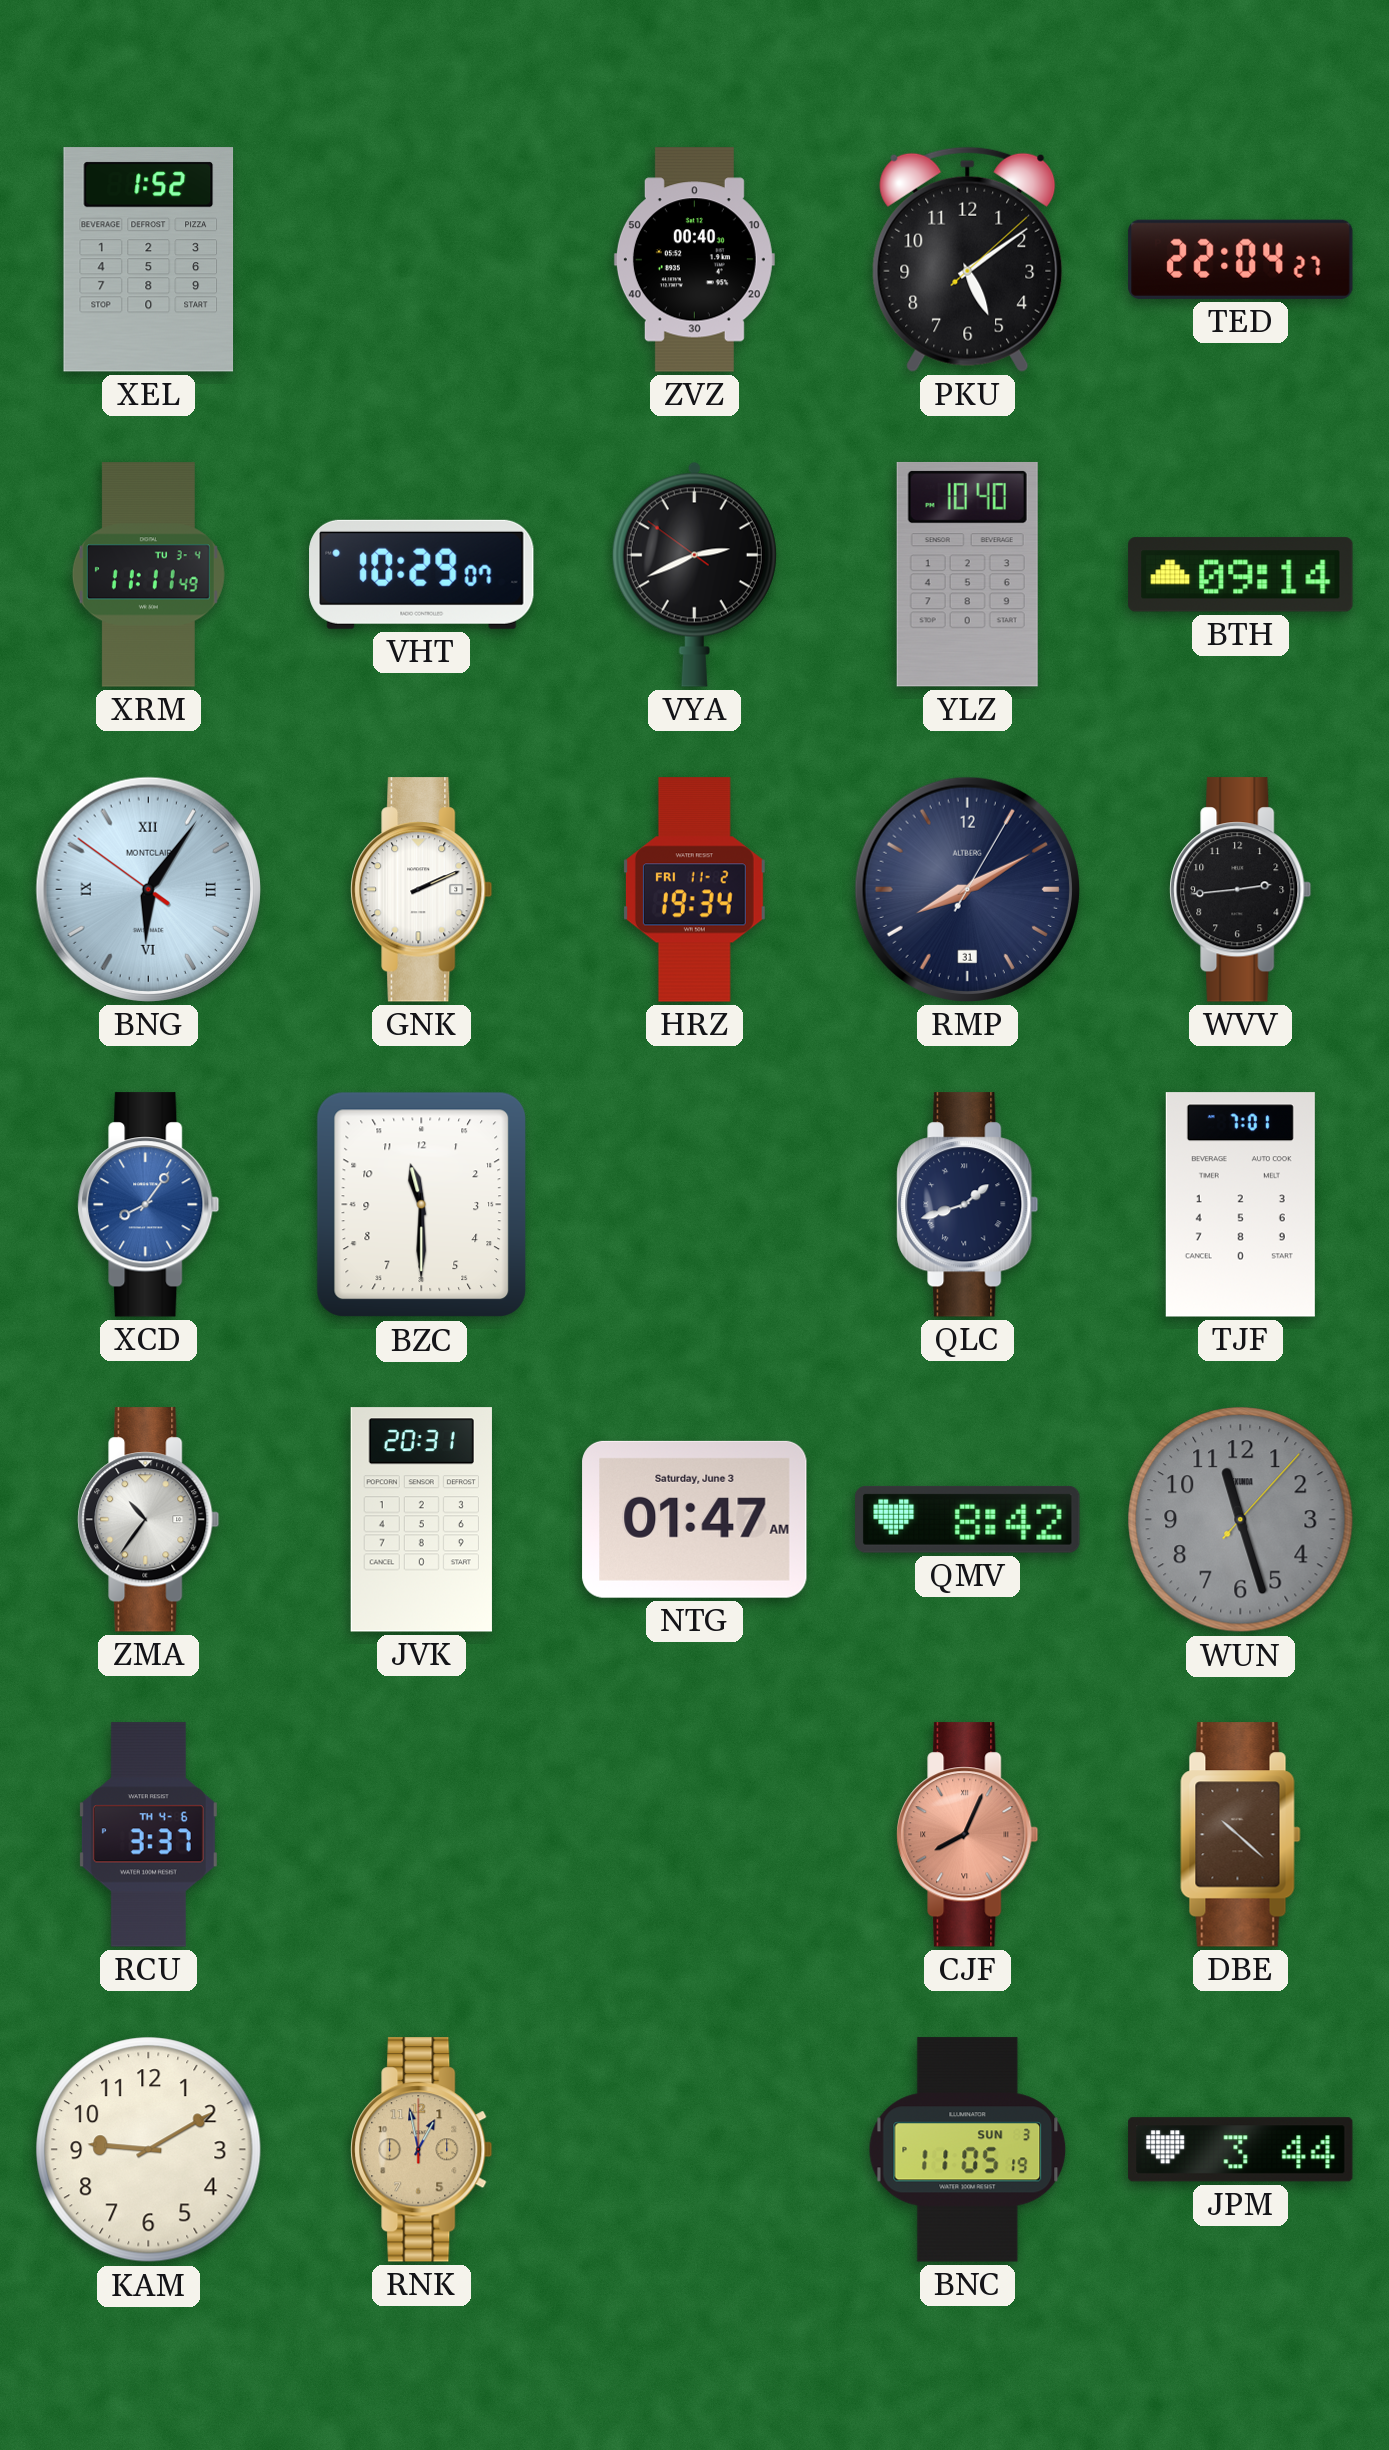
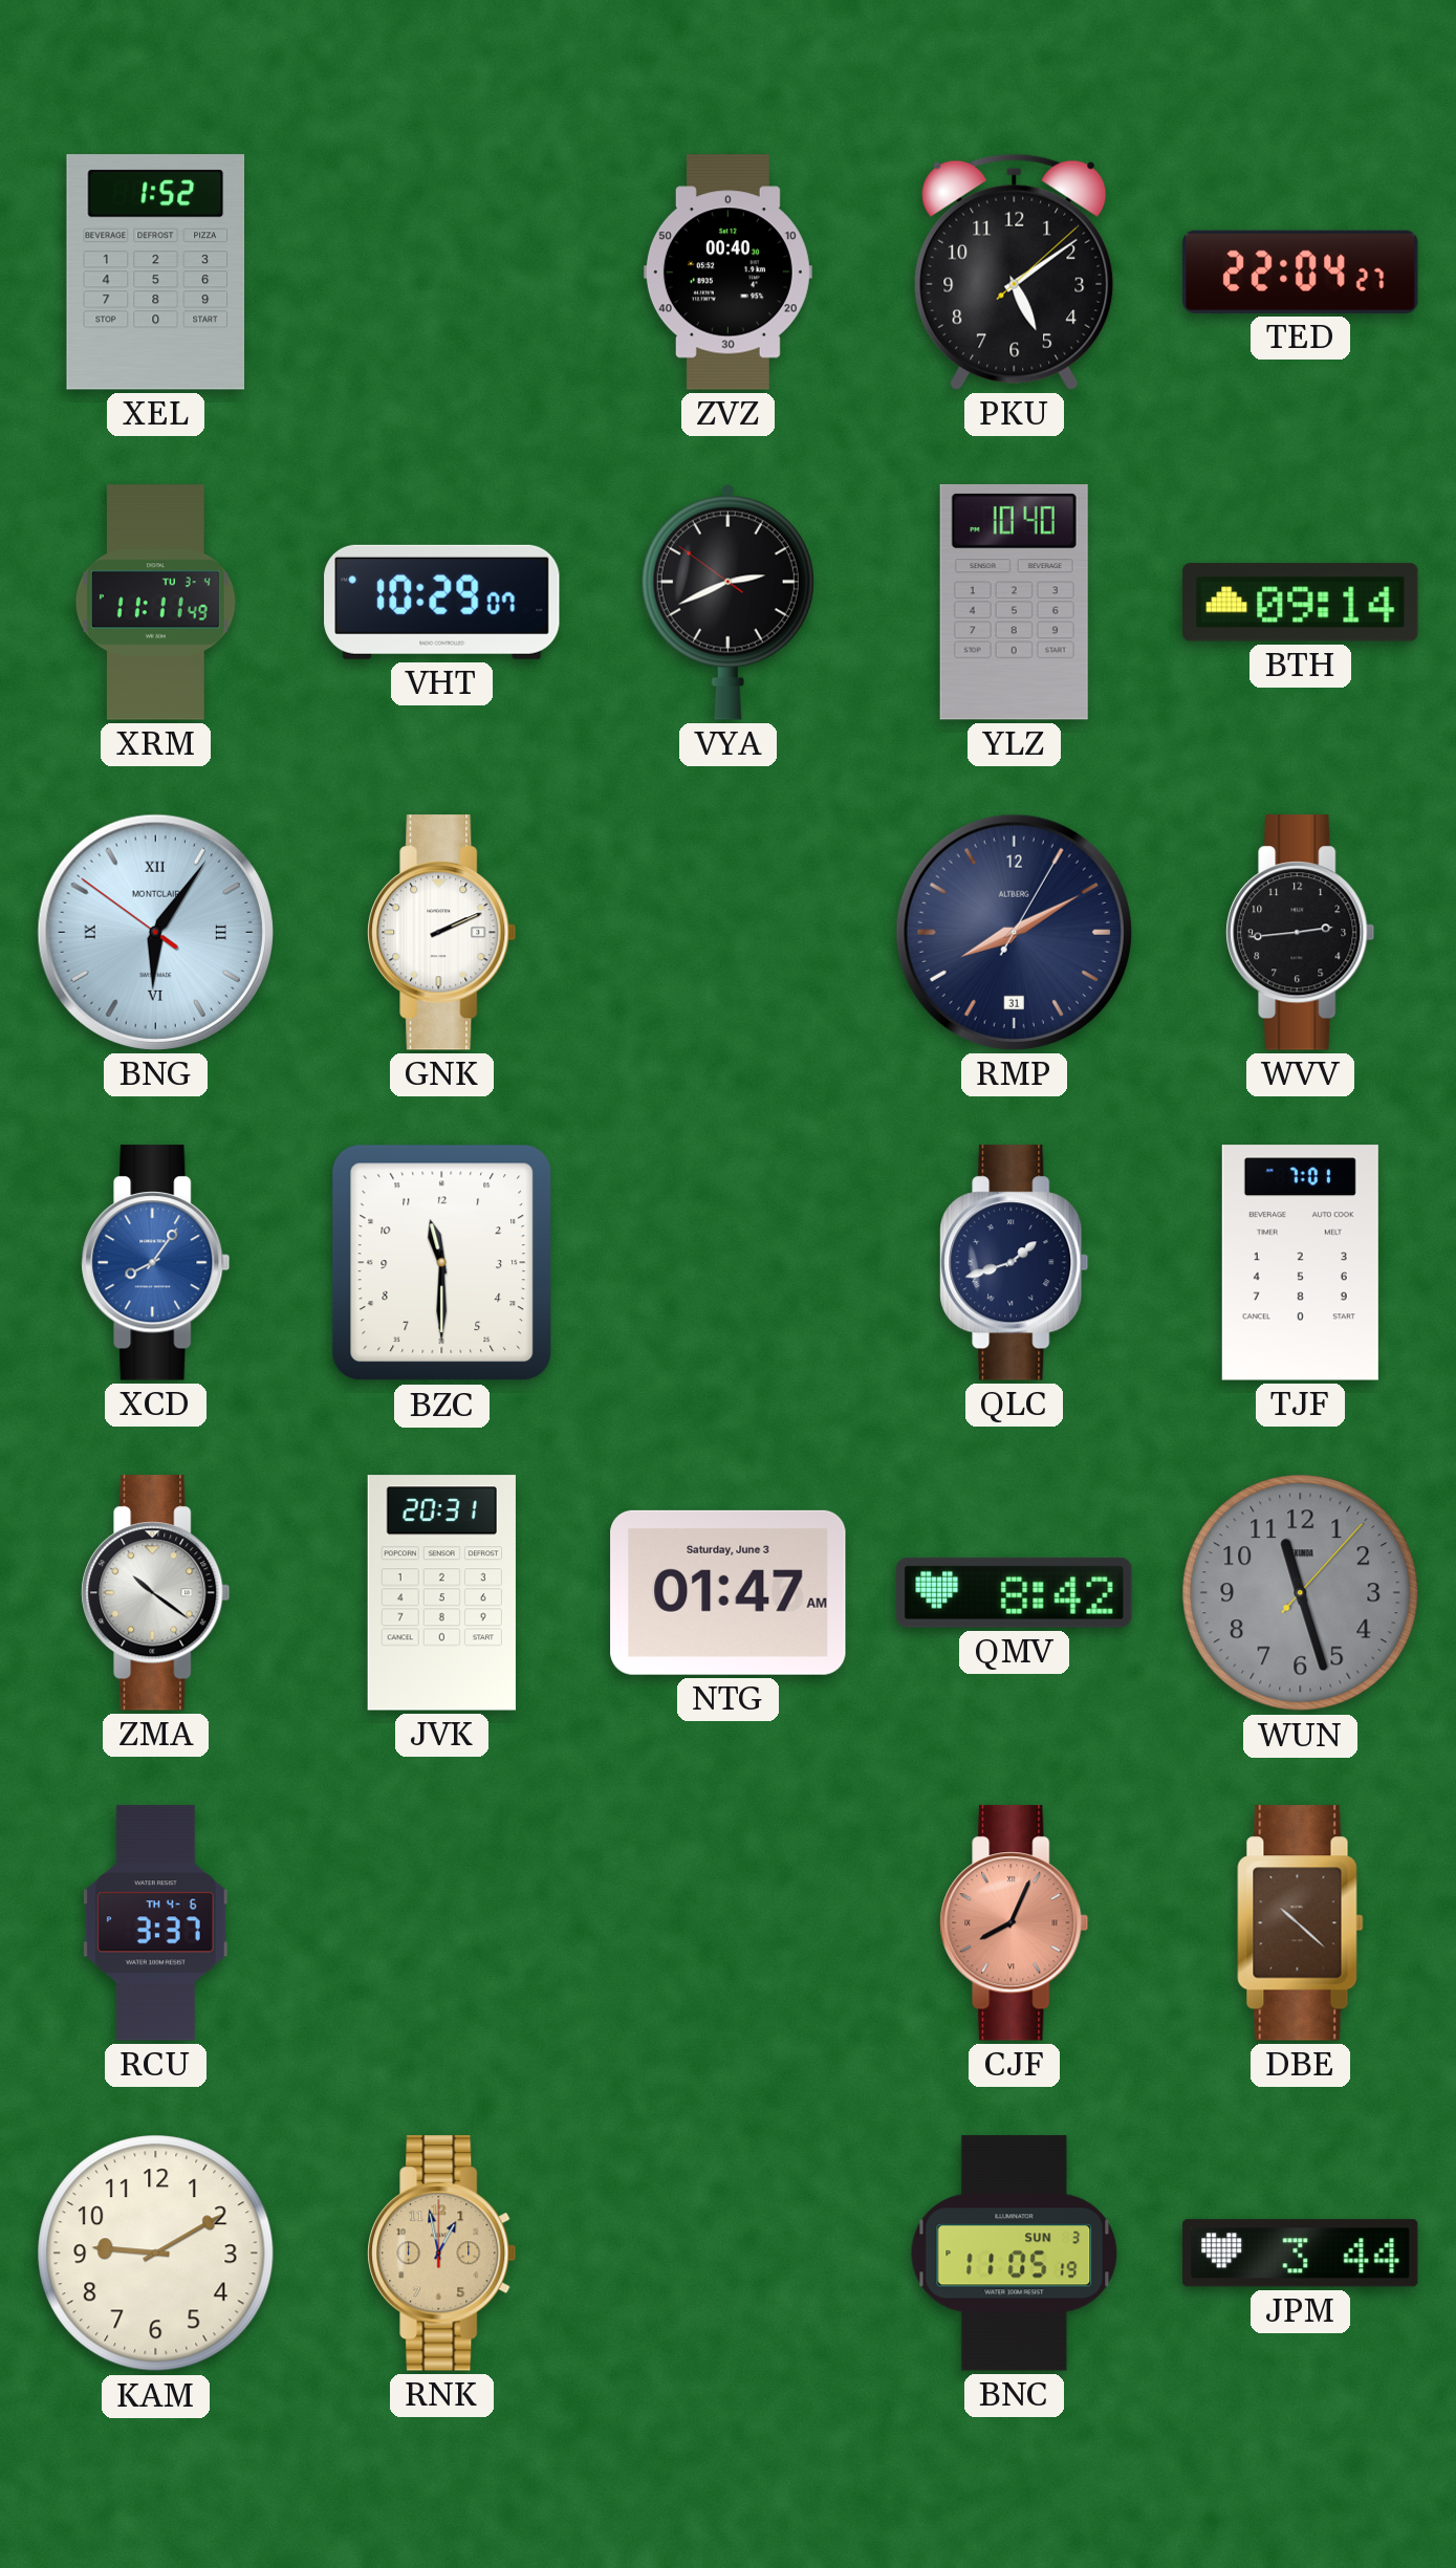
HRZ: 19:34 -> none
ZMA: 10:36 -> 10:21
